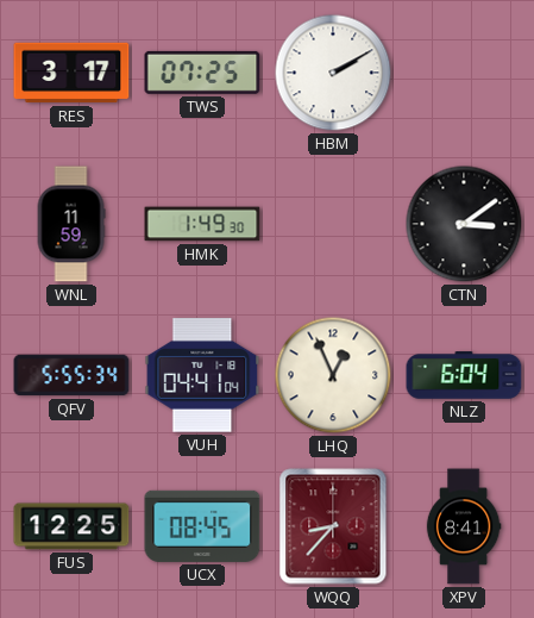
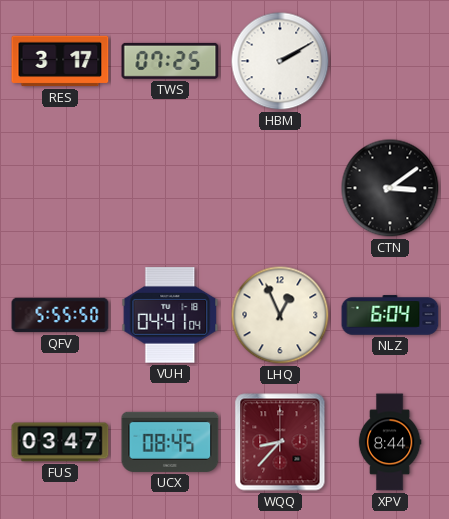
WNL: 11:59 -> none
HMK: 1:49 -> none
QFV: 5:55:34 -> 5:55:50
FUS: 12:25 -> 03:47
XPV: 8:41 -> 8:44
